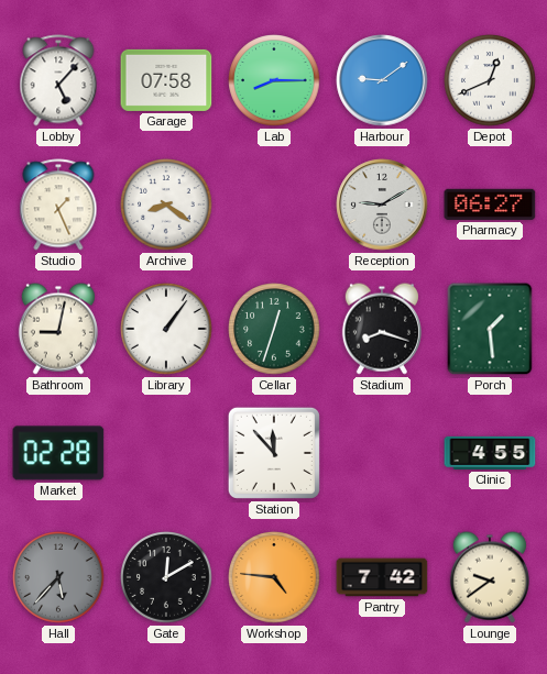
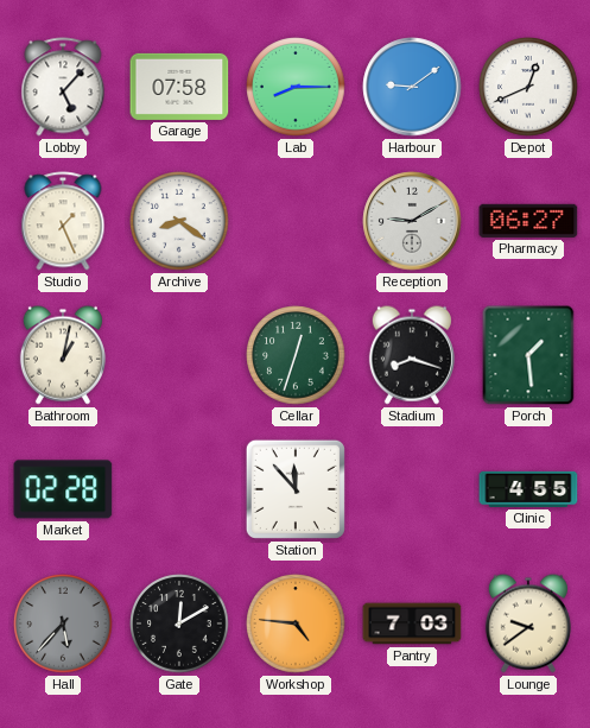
Bathroom: 9:02 -> 1:02
Library: 1:06 -> none
Pantry: 7:42 -> 7:03
